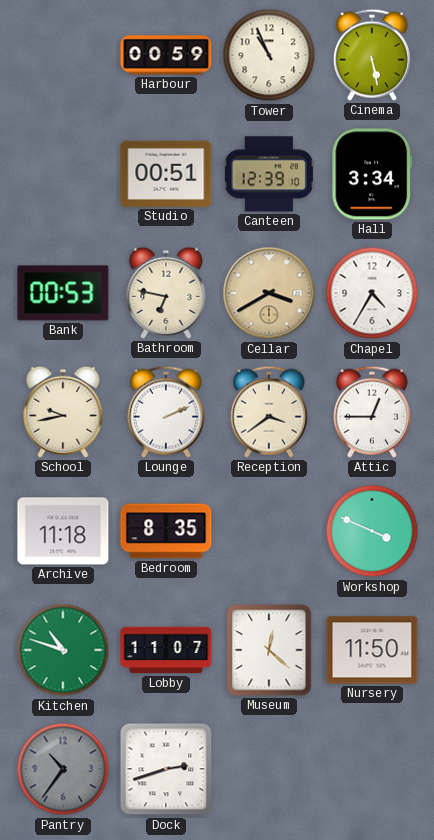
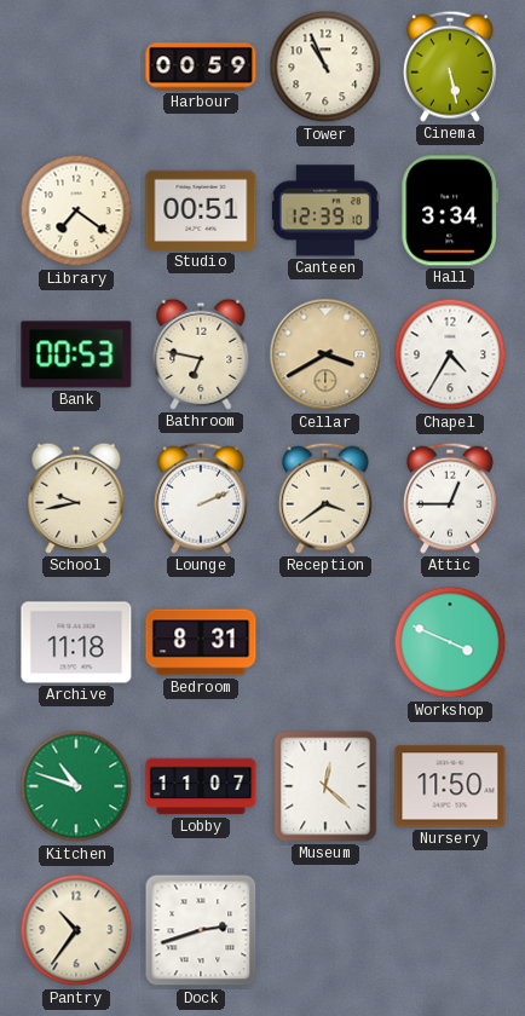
Library: none -> 7:21
Bedroom: 8:35 -> 8:31
Pantry dial: grey -> cream
